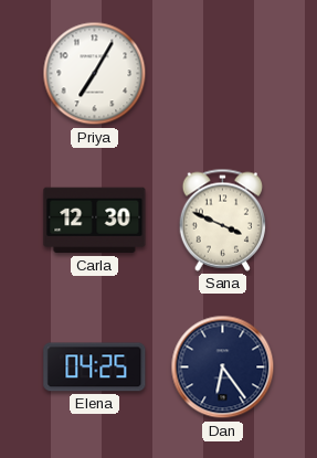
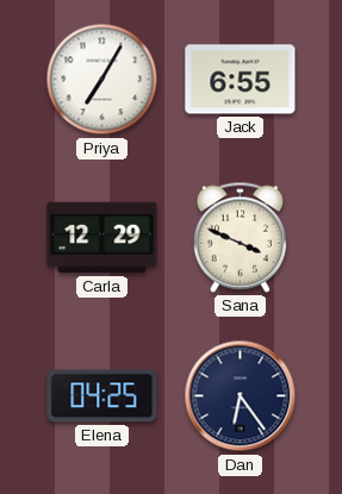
Jack: none -> 6:55
Carla: 12:30 -> 12:29
